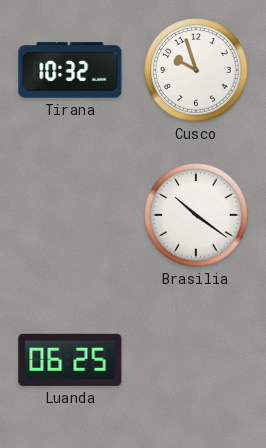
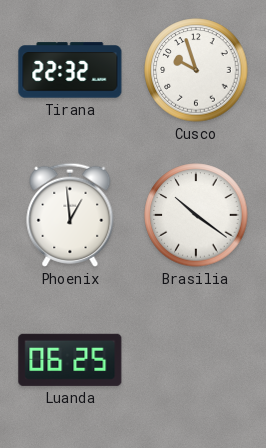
Tirana: 10:32 -> 22:32
Phoenix: none -> 12:59
